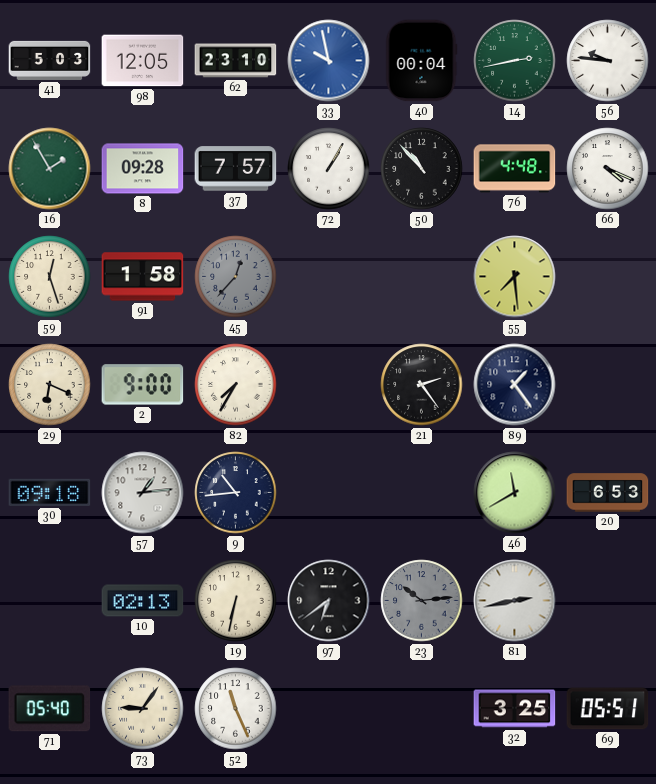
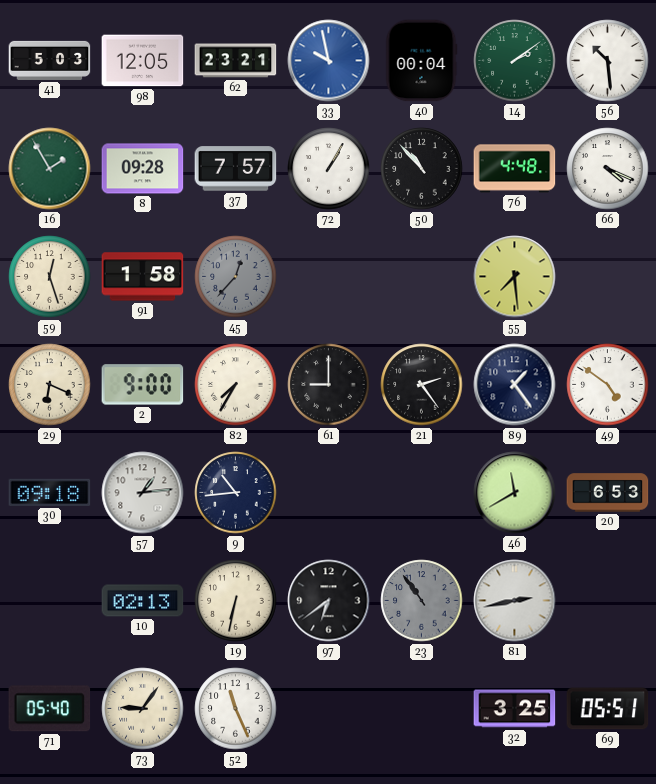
62: 23:10 -> 23:21
14: 2:43 -> 2:09
56: 9:46 -> 10:29
61: none -> 9:00
49: none -> 4:51
23: 10:14 -> 10:54
